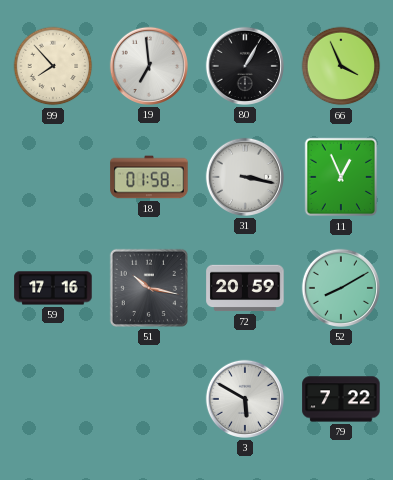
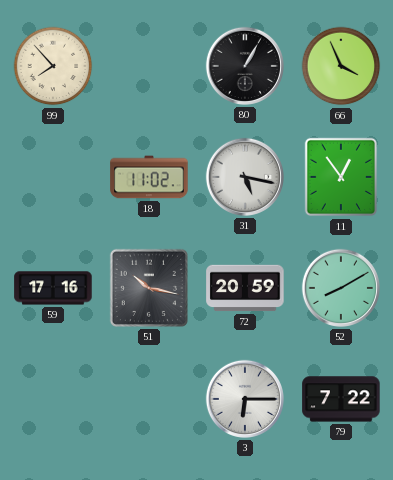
19: 6:59 -> none
18: 01:58 -> 11:02
31: 3:17 -> 5:17
11: 12:56 -> 12:54
3: 5:50 -> 6:15
